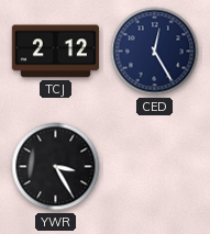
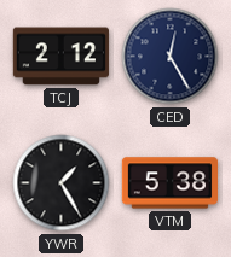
YWR: 3:25 -> 1:25
VTM: none -> 5:38
